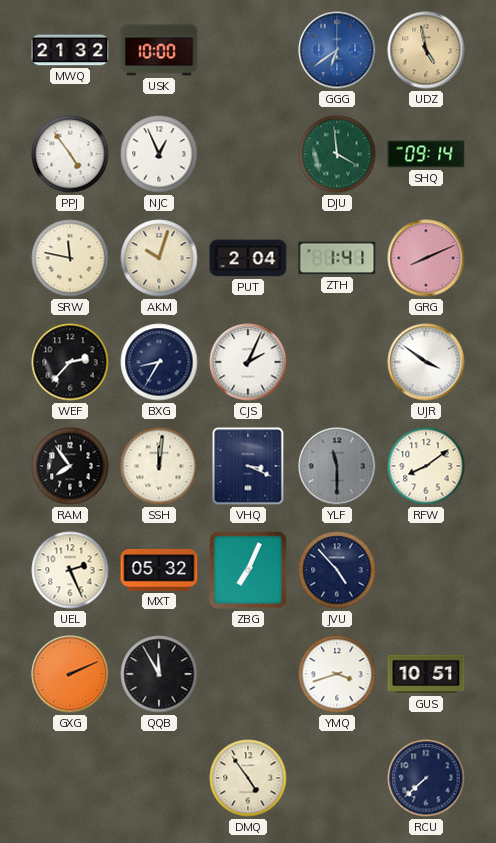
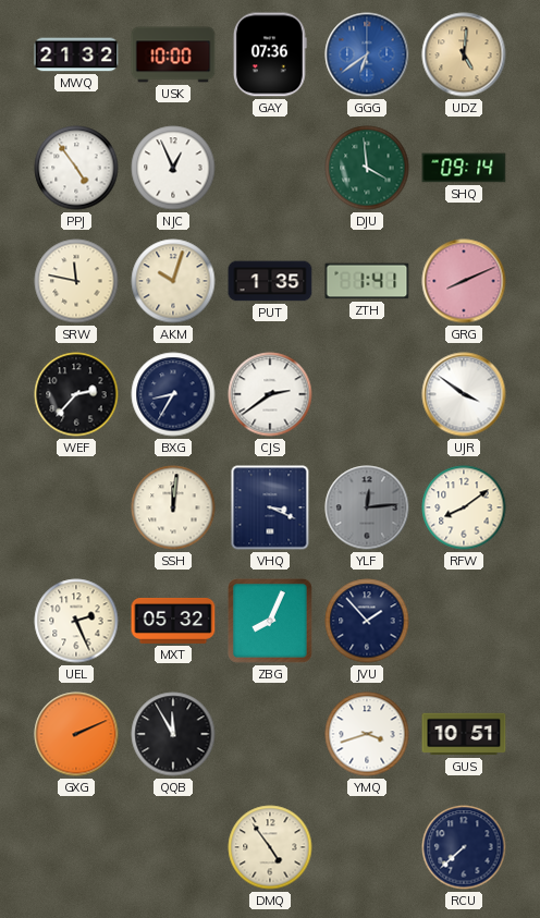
GAY: none -> 07:36
UDZ: 4:58 -> 5:01
PUT: 2:04 -> 1:35
CJS: 2:04 -> 2:39
RAM: 7:54 -> none
YLF: 11:30 -> 12:14
ZBG: 7:04 -> 8:04
JVU: 4:53 -> 1:53
